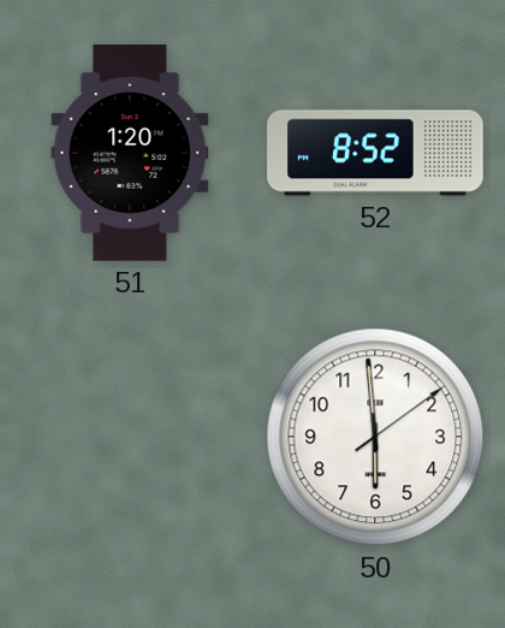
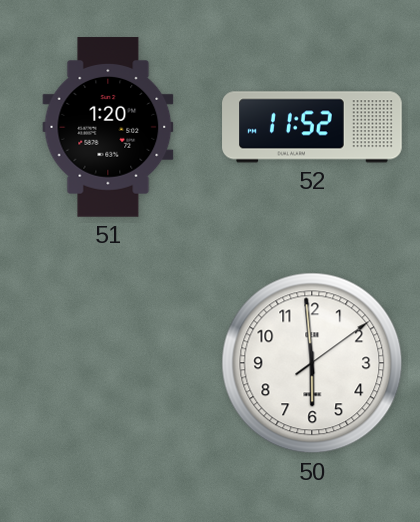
52: 8:52 -> 11:52
